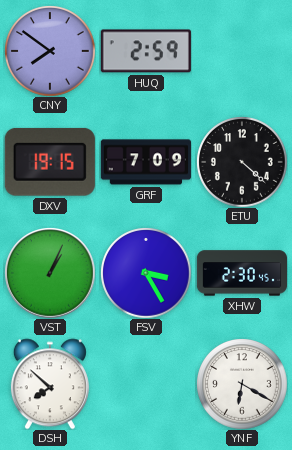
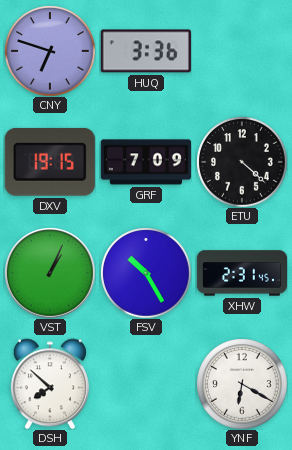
CNY: 7:51 -> 6:48
HUQ: 2:59 -> 3:36
FSV: 3:25 -> 10:25
XHW: 2:30 -> 2:31
